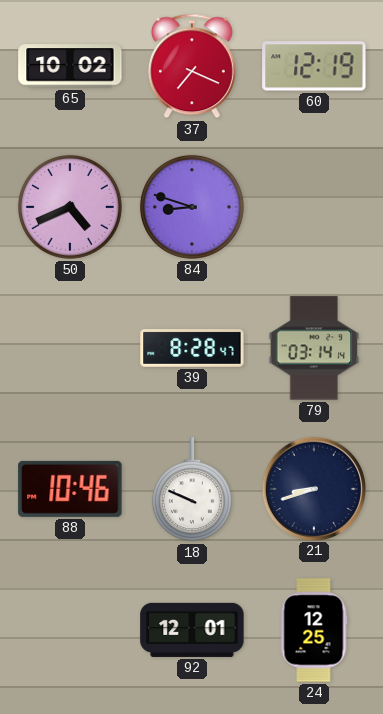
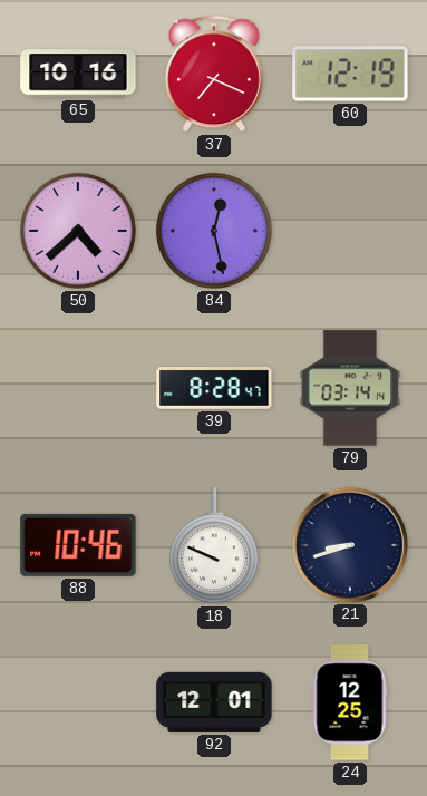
65: 10:02 -> 10:16
50: 4:41 -> 4:38
84: 8:48 -> 12:28
